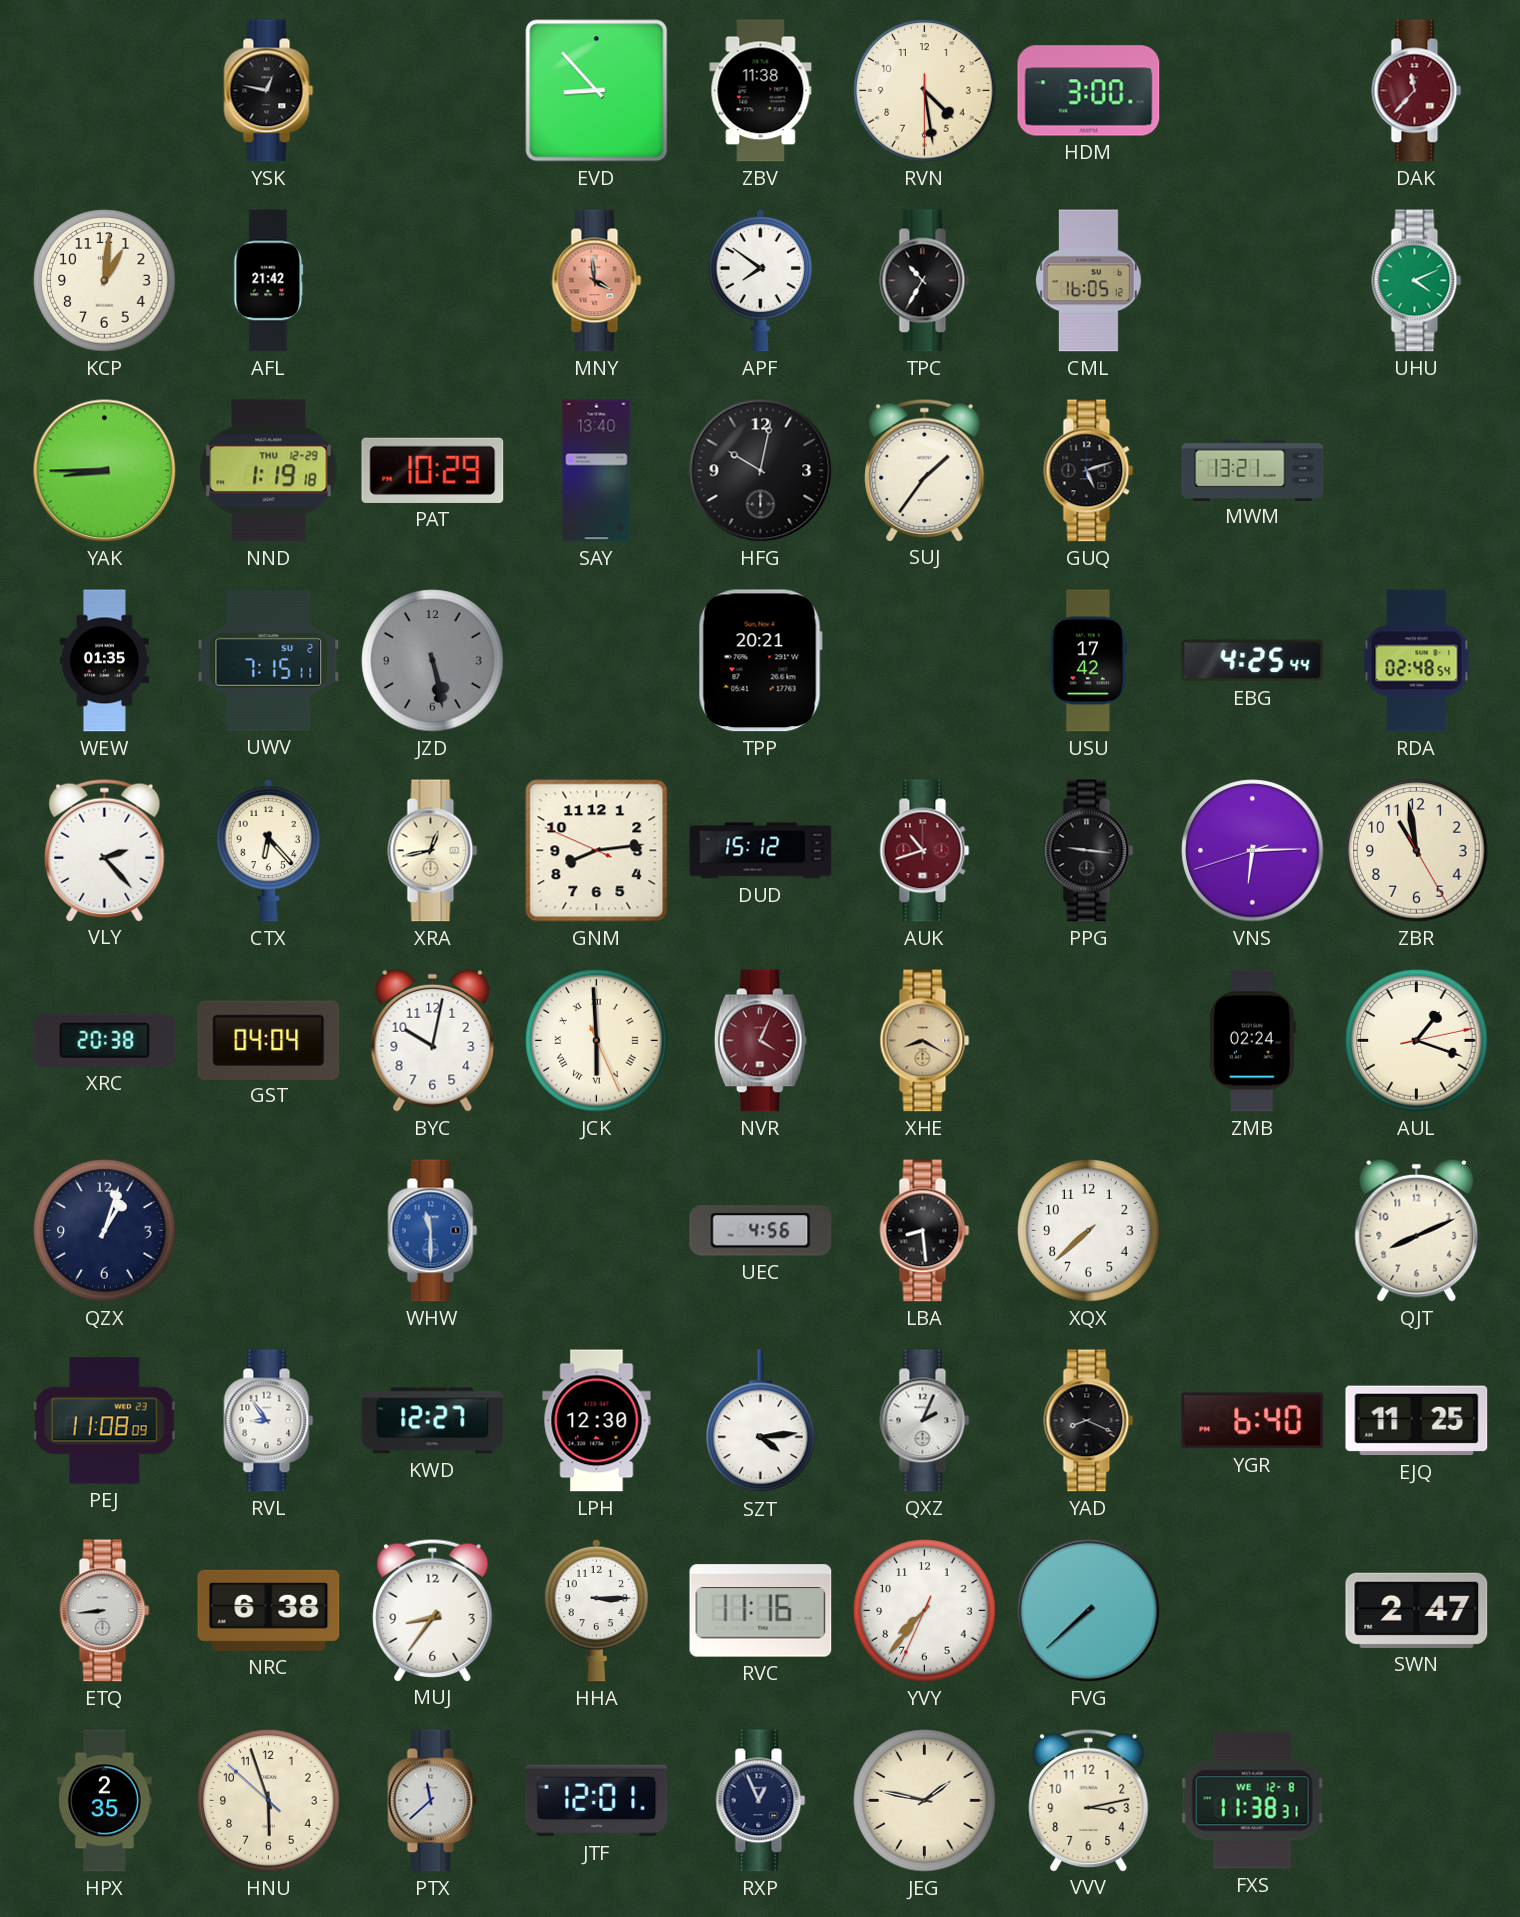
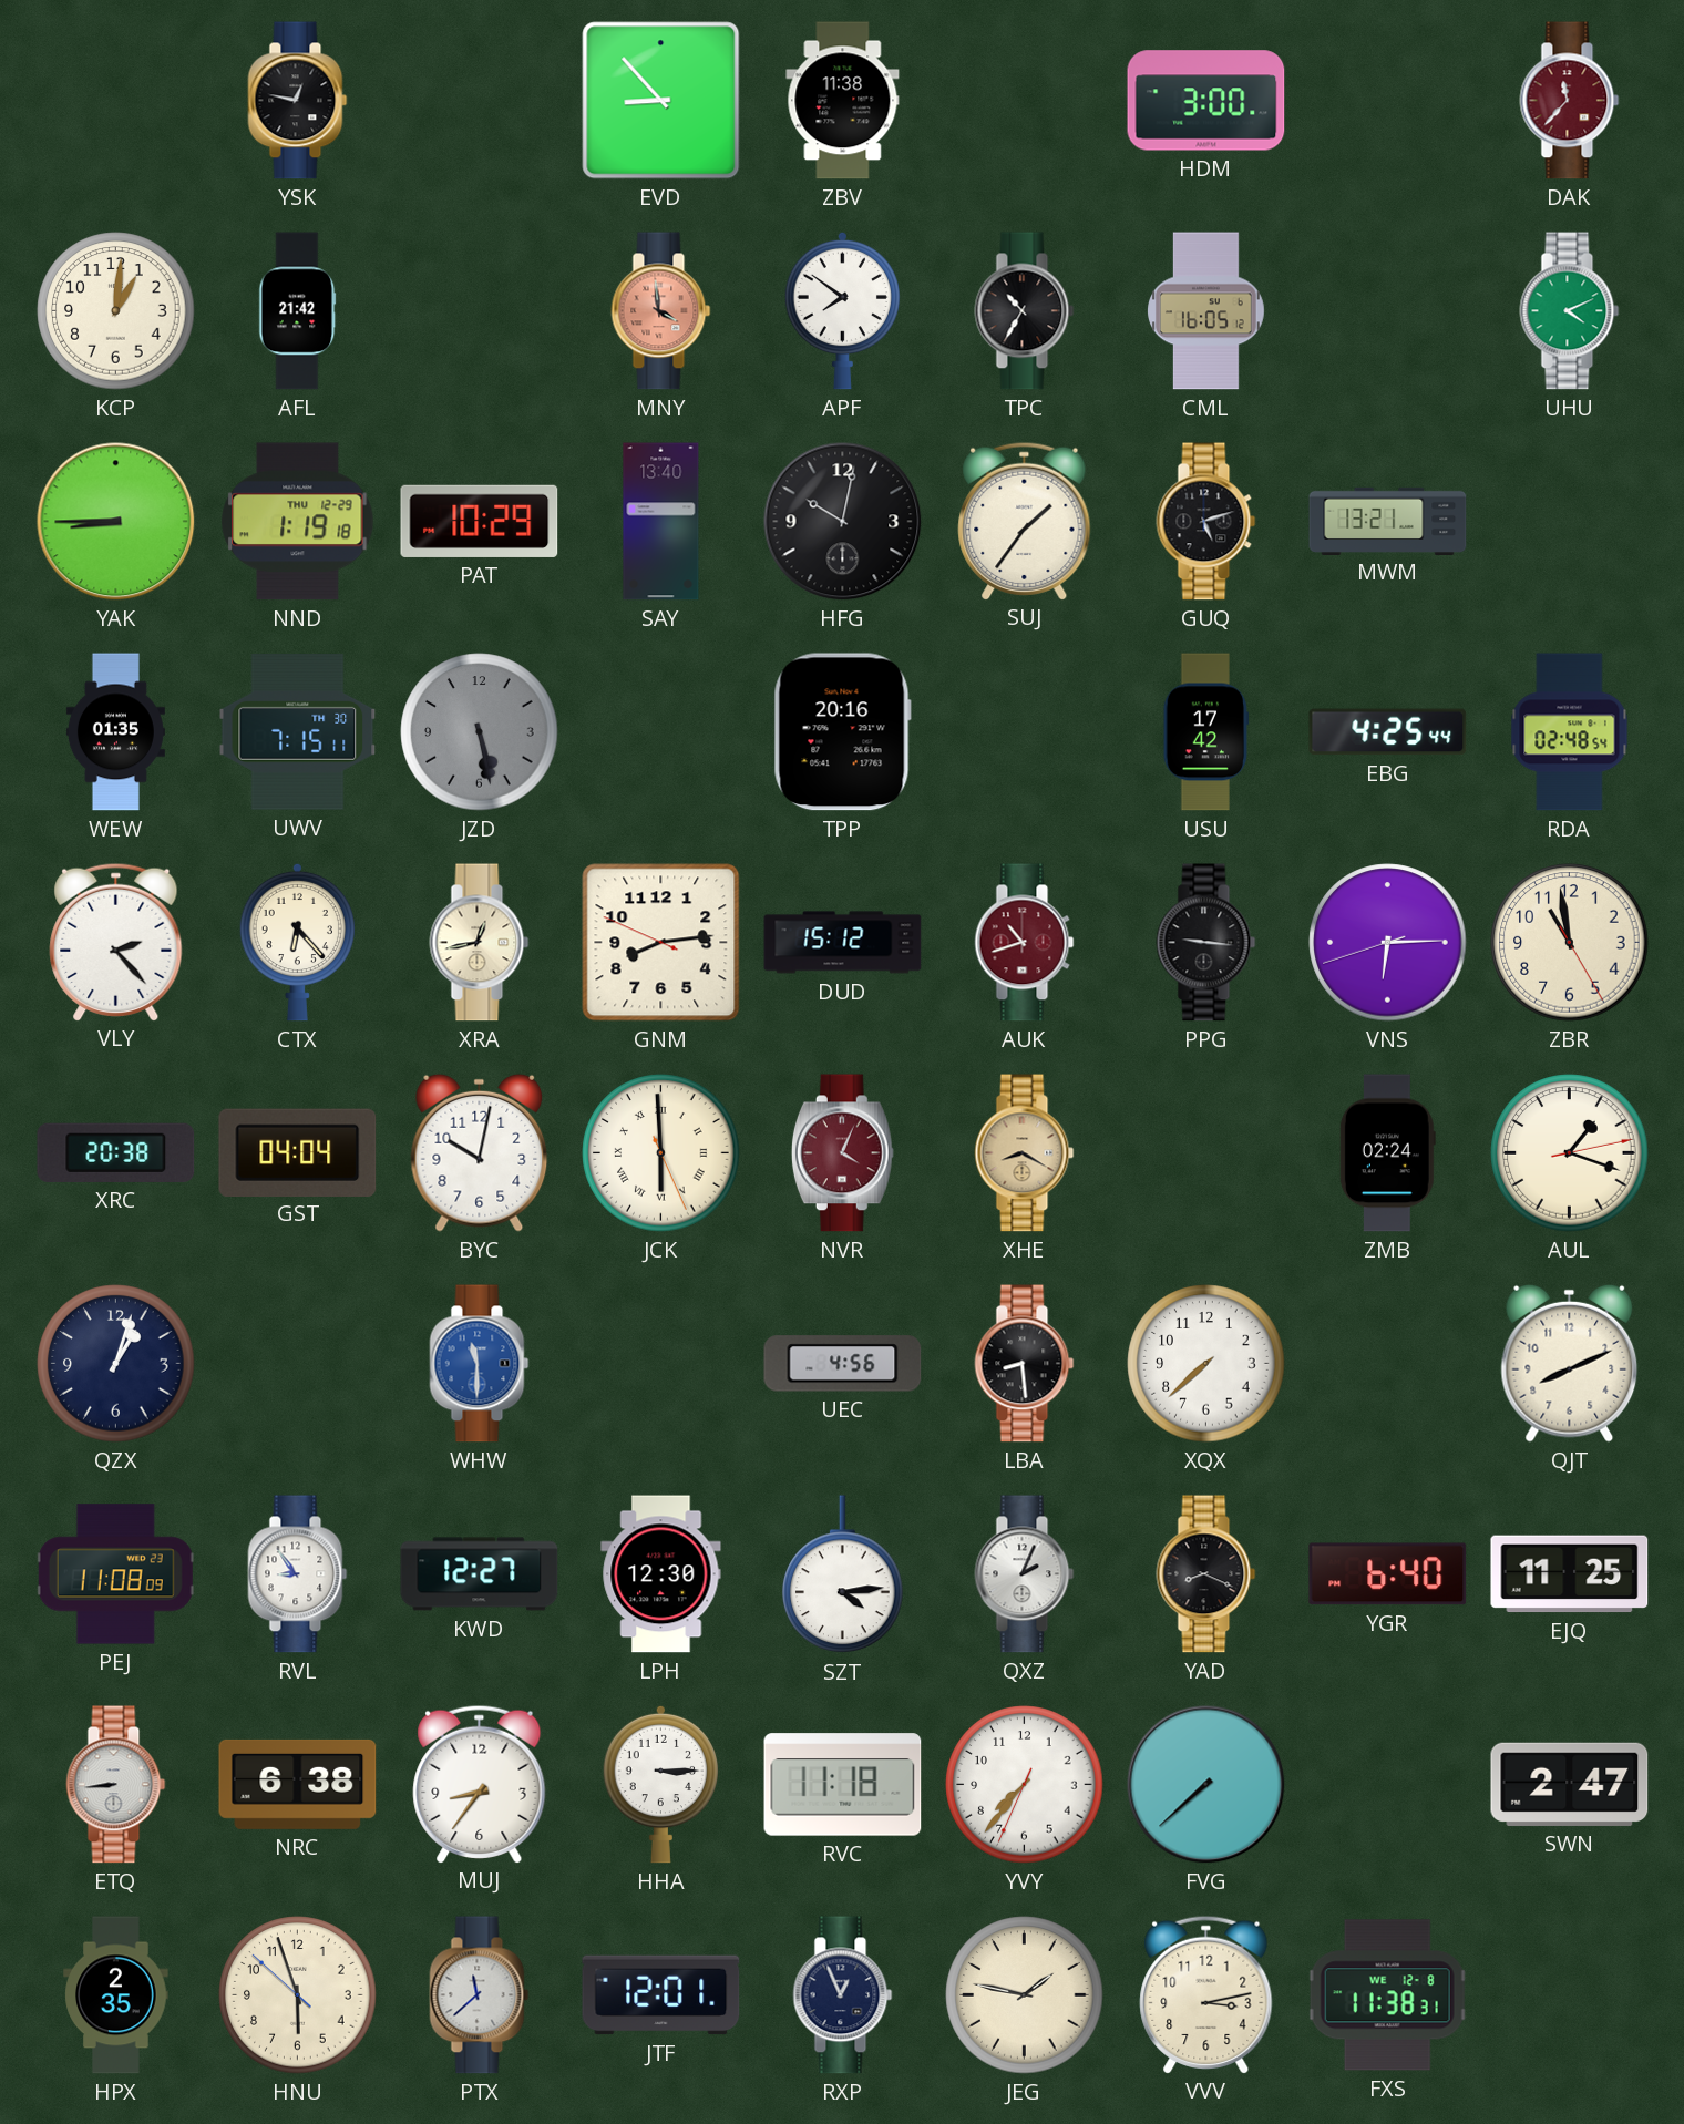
RVN: 4:28 -> none
UWV date: SU 2 -> TH 30
TPP: 20:21 -> 20:16
RVC: 11:16 -> 11:18
